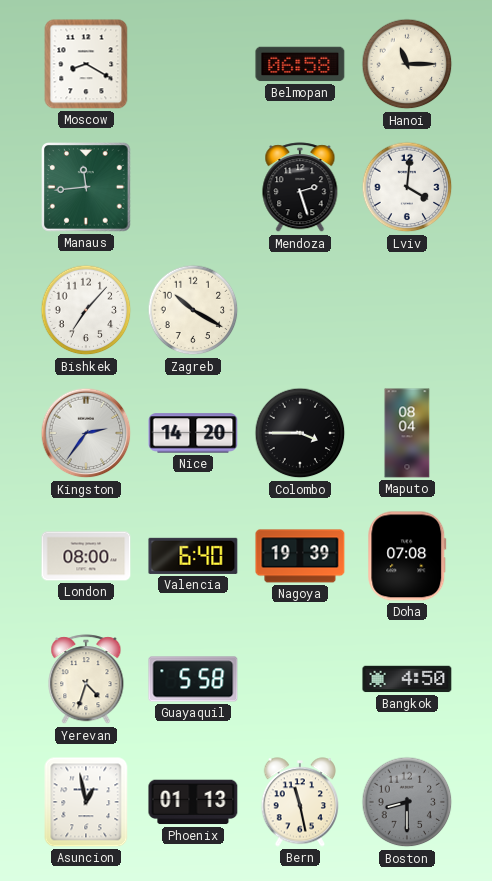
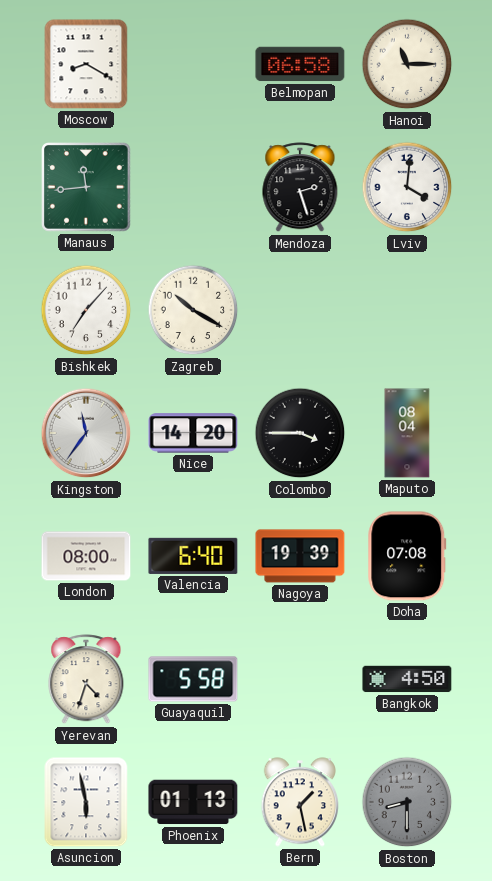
Kingston: 2:36 -> 11:36
Asuncion: 12:58 -> 5:58
Bern: 11:28 -> 1:28
